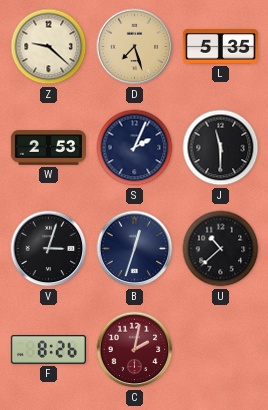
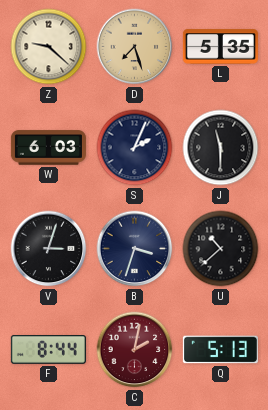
W: 2:53 -> 6:03
B: 12:33 -> 3:33
F: 8:26 -> 8:44
Q: none -> 5:13
